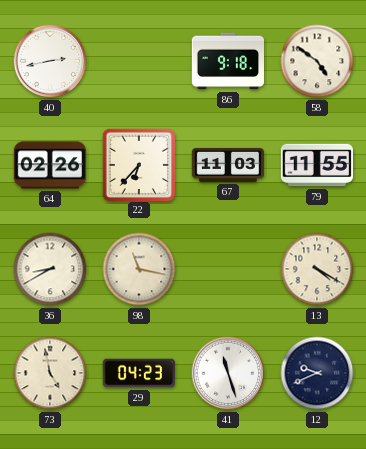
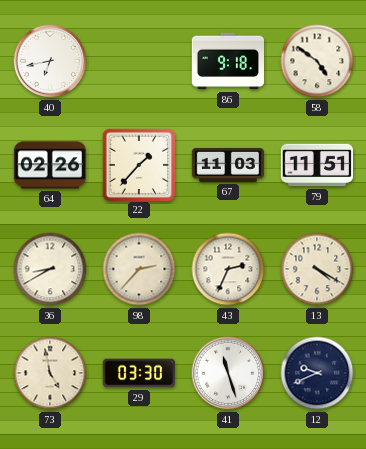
40: 2:43 -> 6:43
22: 6:37 -> 1:37
79: 11:55 -> 11:51
98: 11:17 -> 2:37
43: none -> 2:34
29: 04:23 -> 03:30
